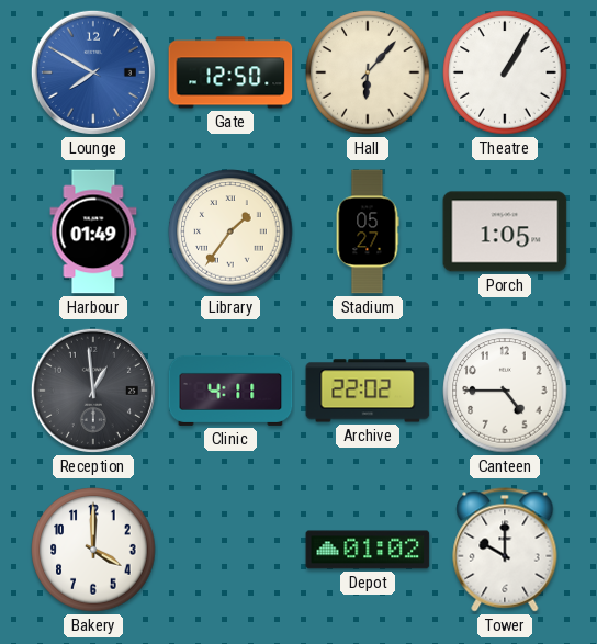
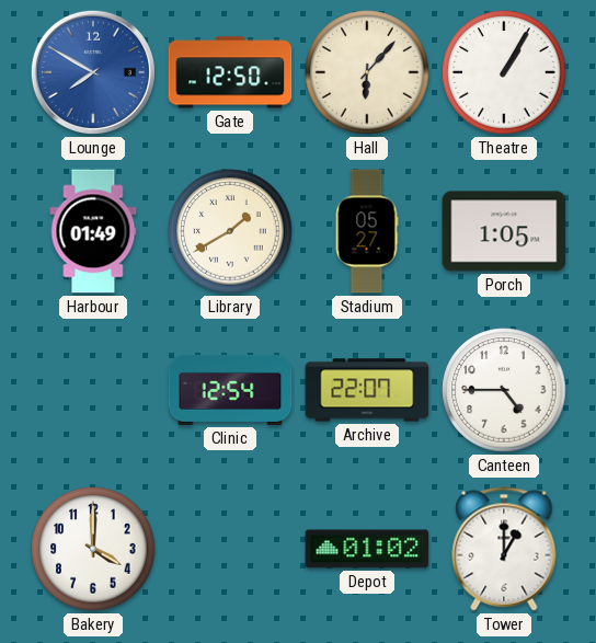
Library: 1:36 -> 1:40
Reception: 12:59 -> none
Clinic: 4:11 -> 12:54
Archive: 22:02 -> 22:07
Tower: 10:00 -> 1:00
